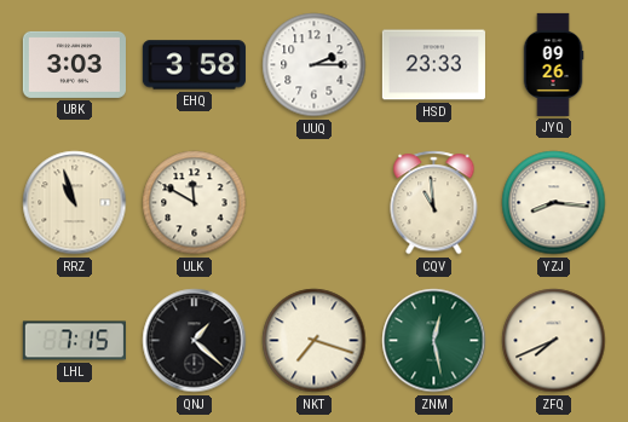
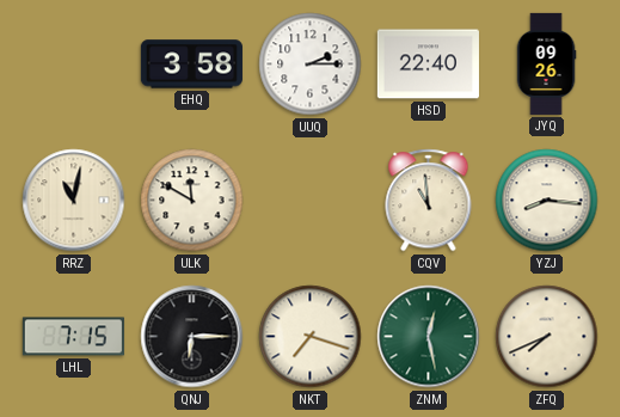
UBK: 3:03 -> none
HSD: 23:33 -> 22:40
RRZ: 10:57 -> 11:02
QNJ: 1:22 -> 6:15
